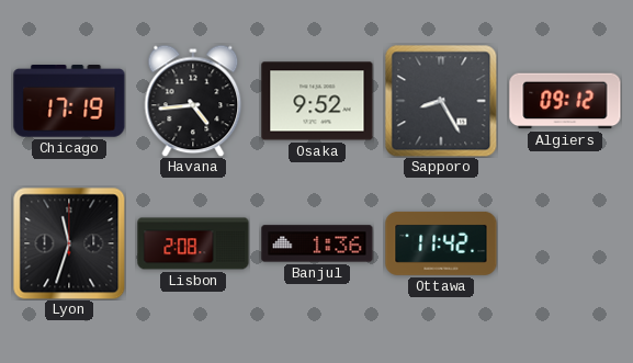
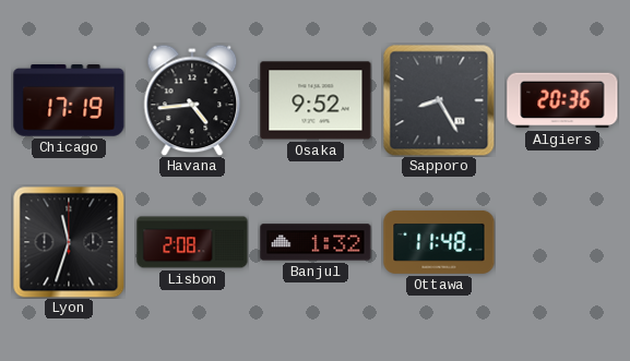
Algiers: 09:12 -> 20:36
Banjul: 1:36 -> 1:32
Ottawa: 11:42 -> 11:48
